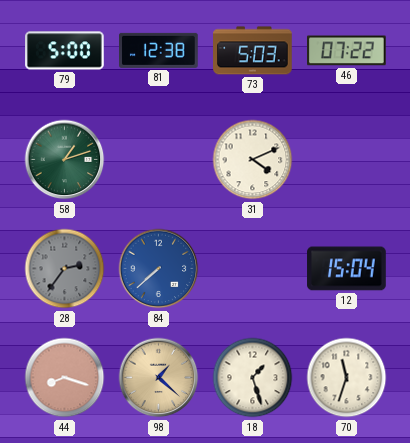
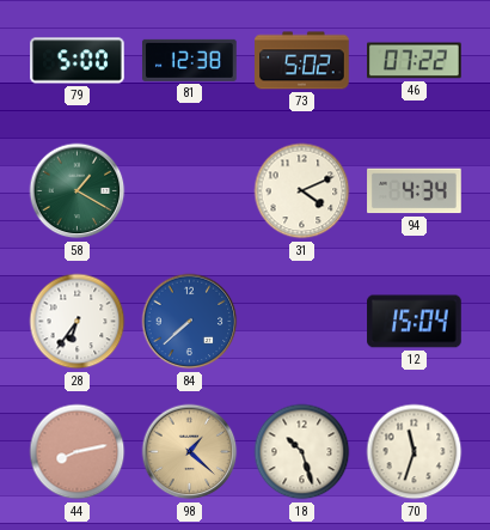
73: 5:03 -> 5:02
58: 1:12 -> 1:20
94: none -> 4:34
28: 2:36 -> 6:36
28 dial: grey -> white
44: 8:18 -> 8:13
18: 1:27 -> 10:27
